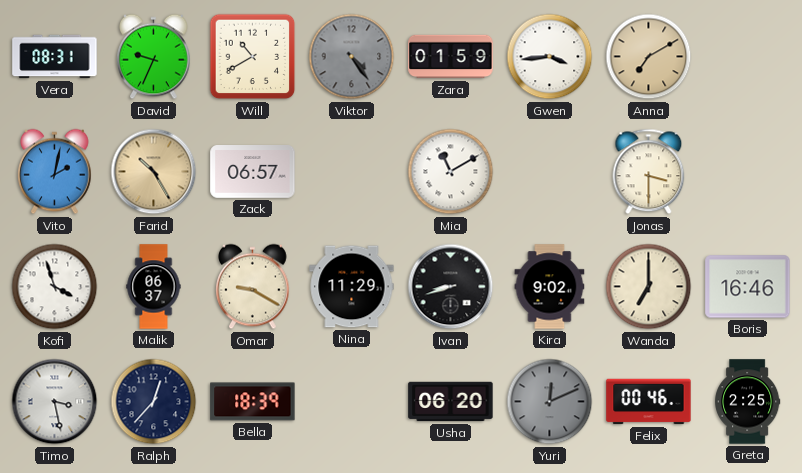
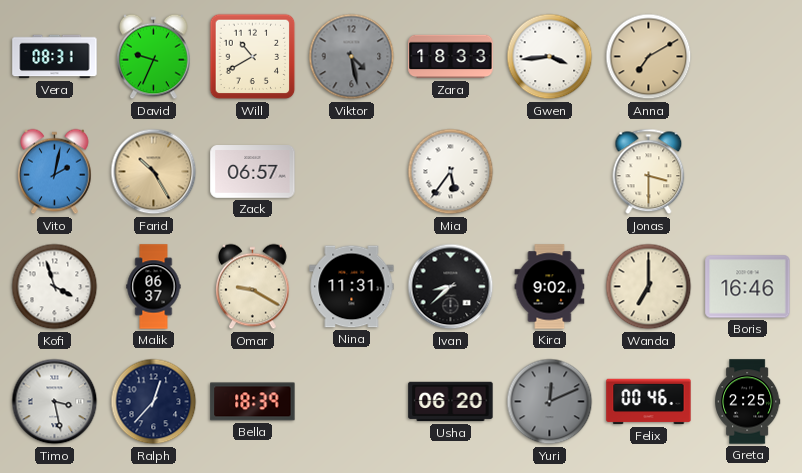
Viktor: 4:24 -> 4:28
Zara: 01:59 -> 18:33
Mia: 11:10 -> 5:36
Nina: 11:29 -> 11:31
Ivan: 8:42 -> 8:38
